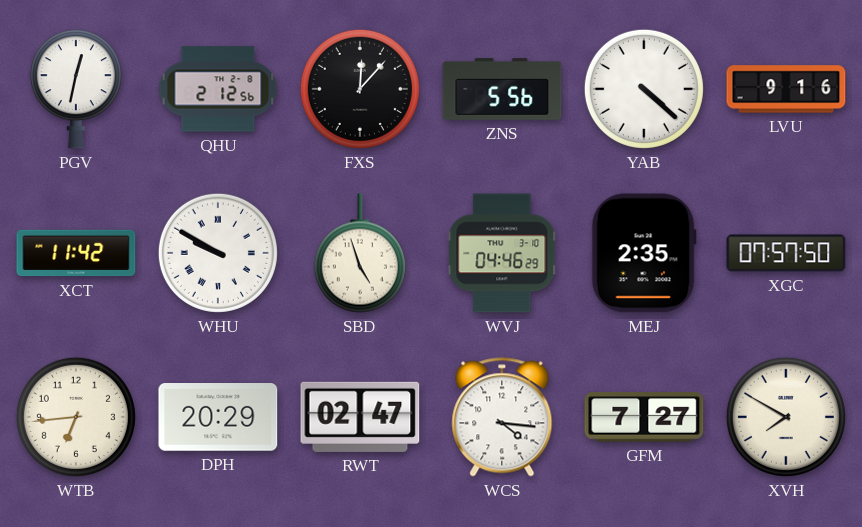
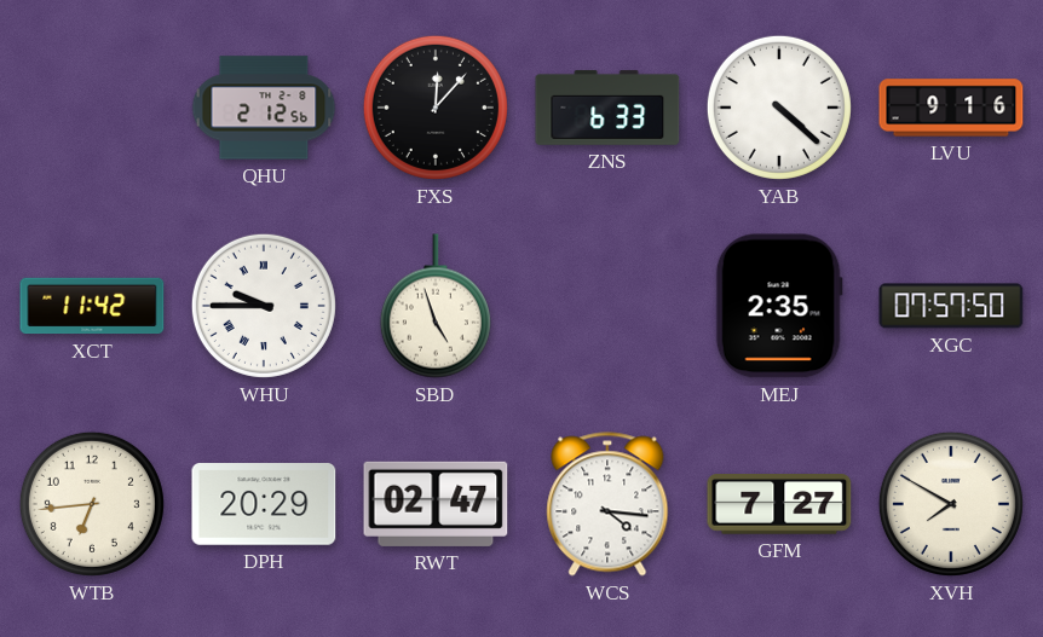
PGV: 12:32 -> none
ZNS: 5:56 -> 6:33
WHU: 9:50 -> 9:45
WVJ: 04:46 -> none
